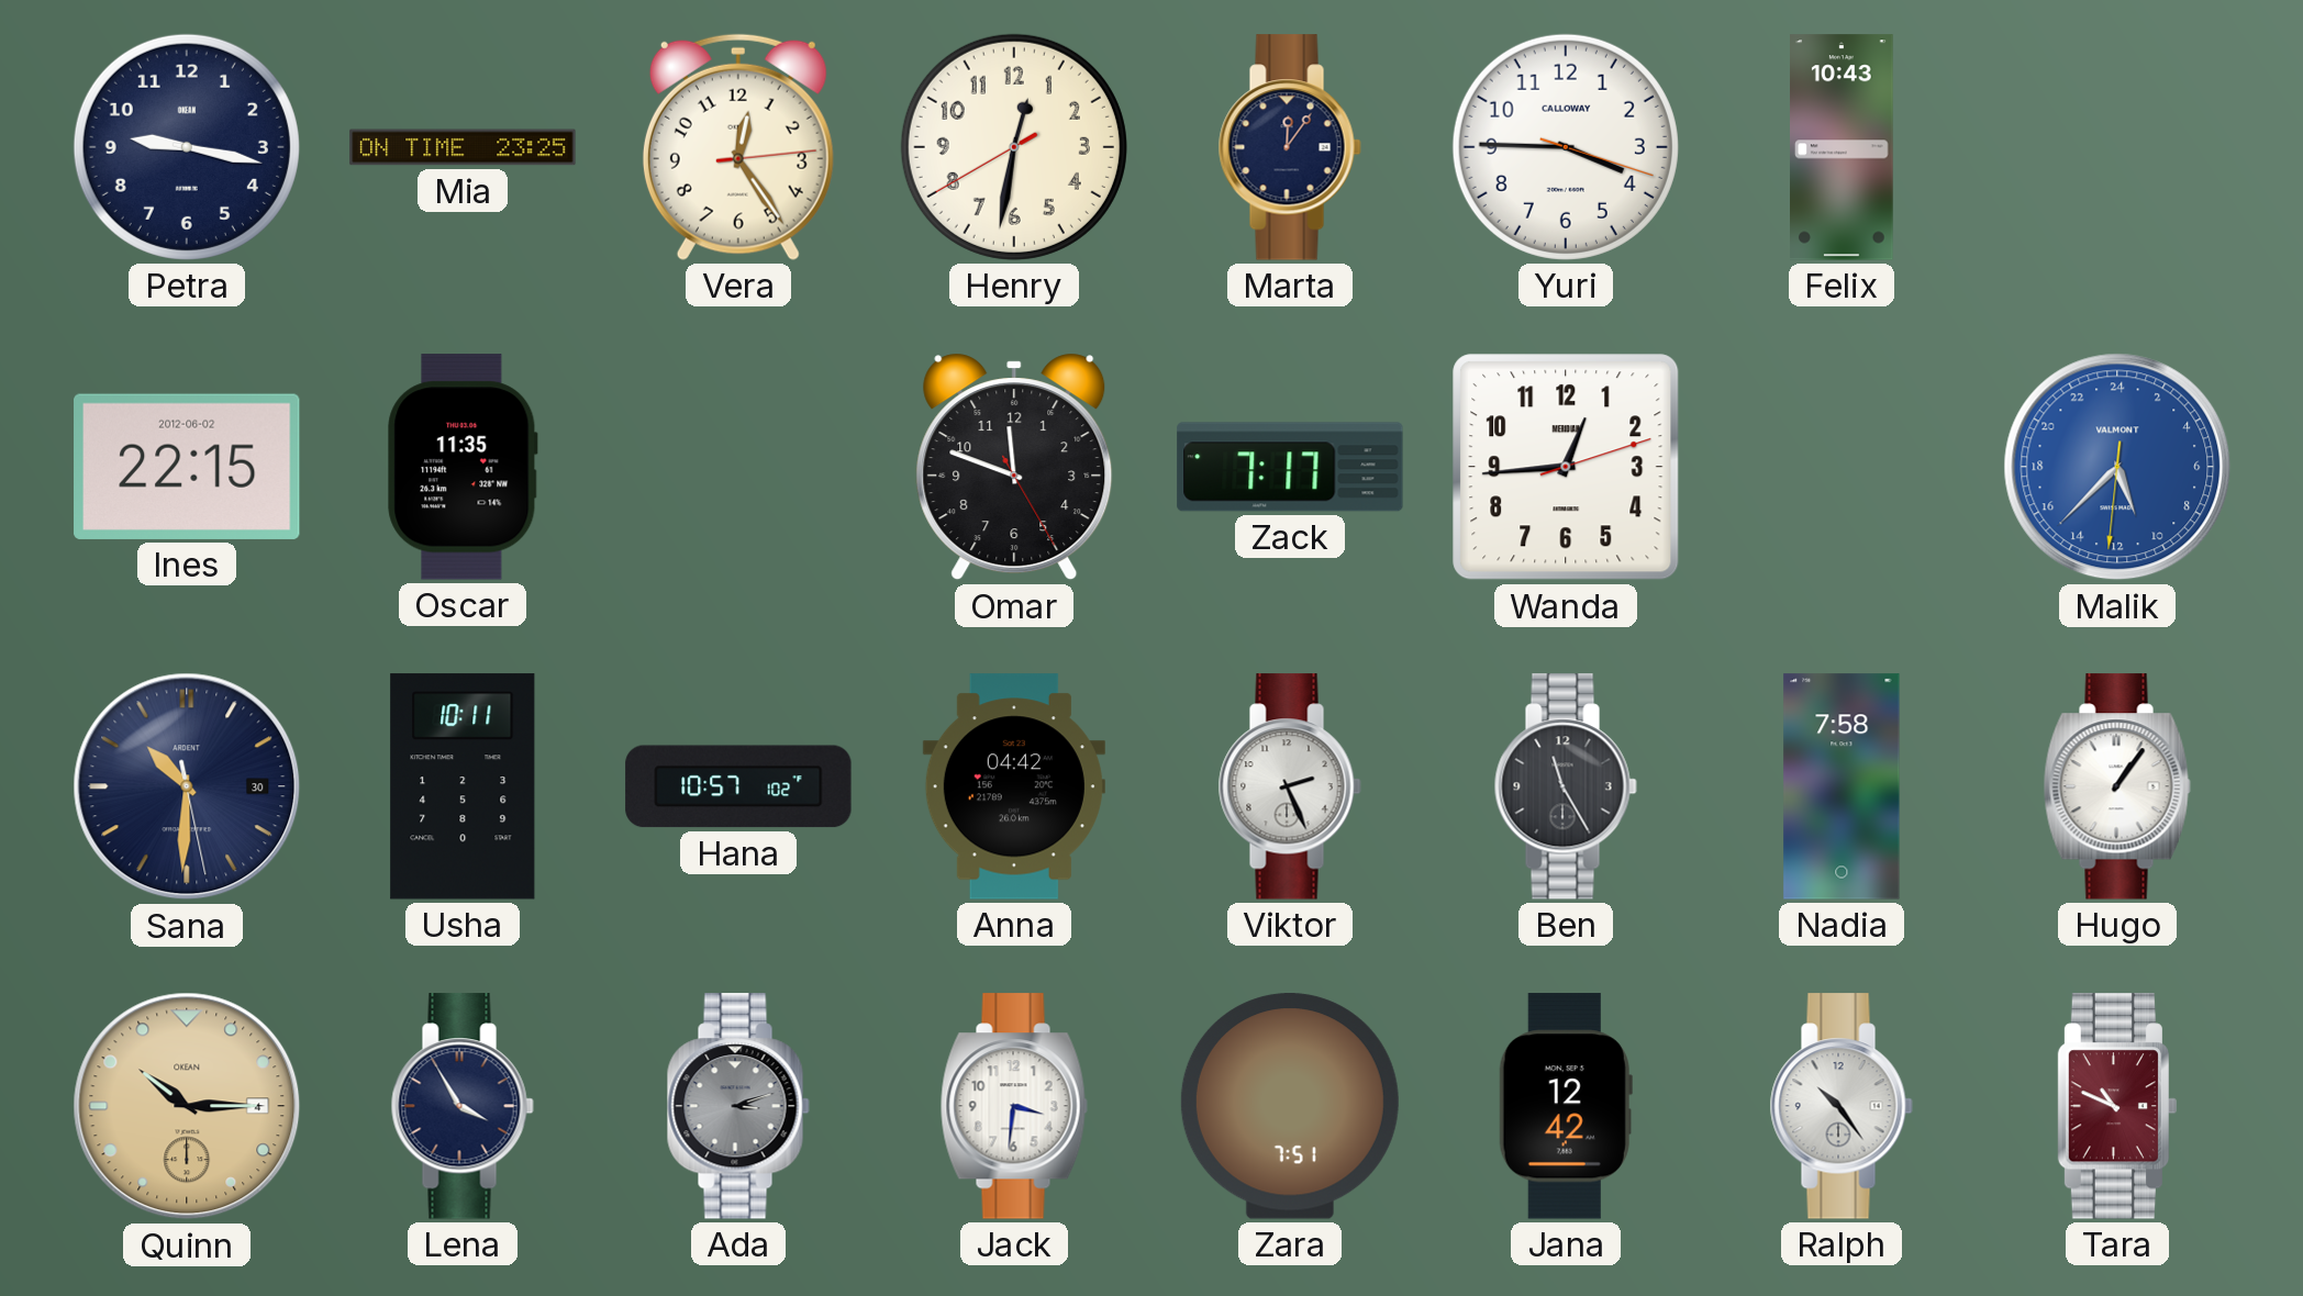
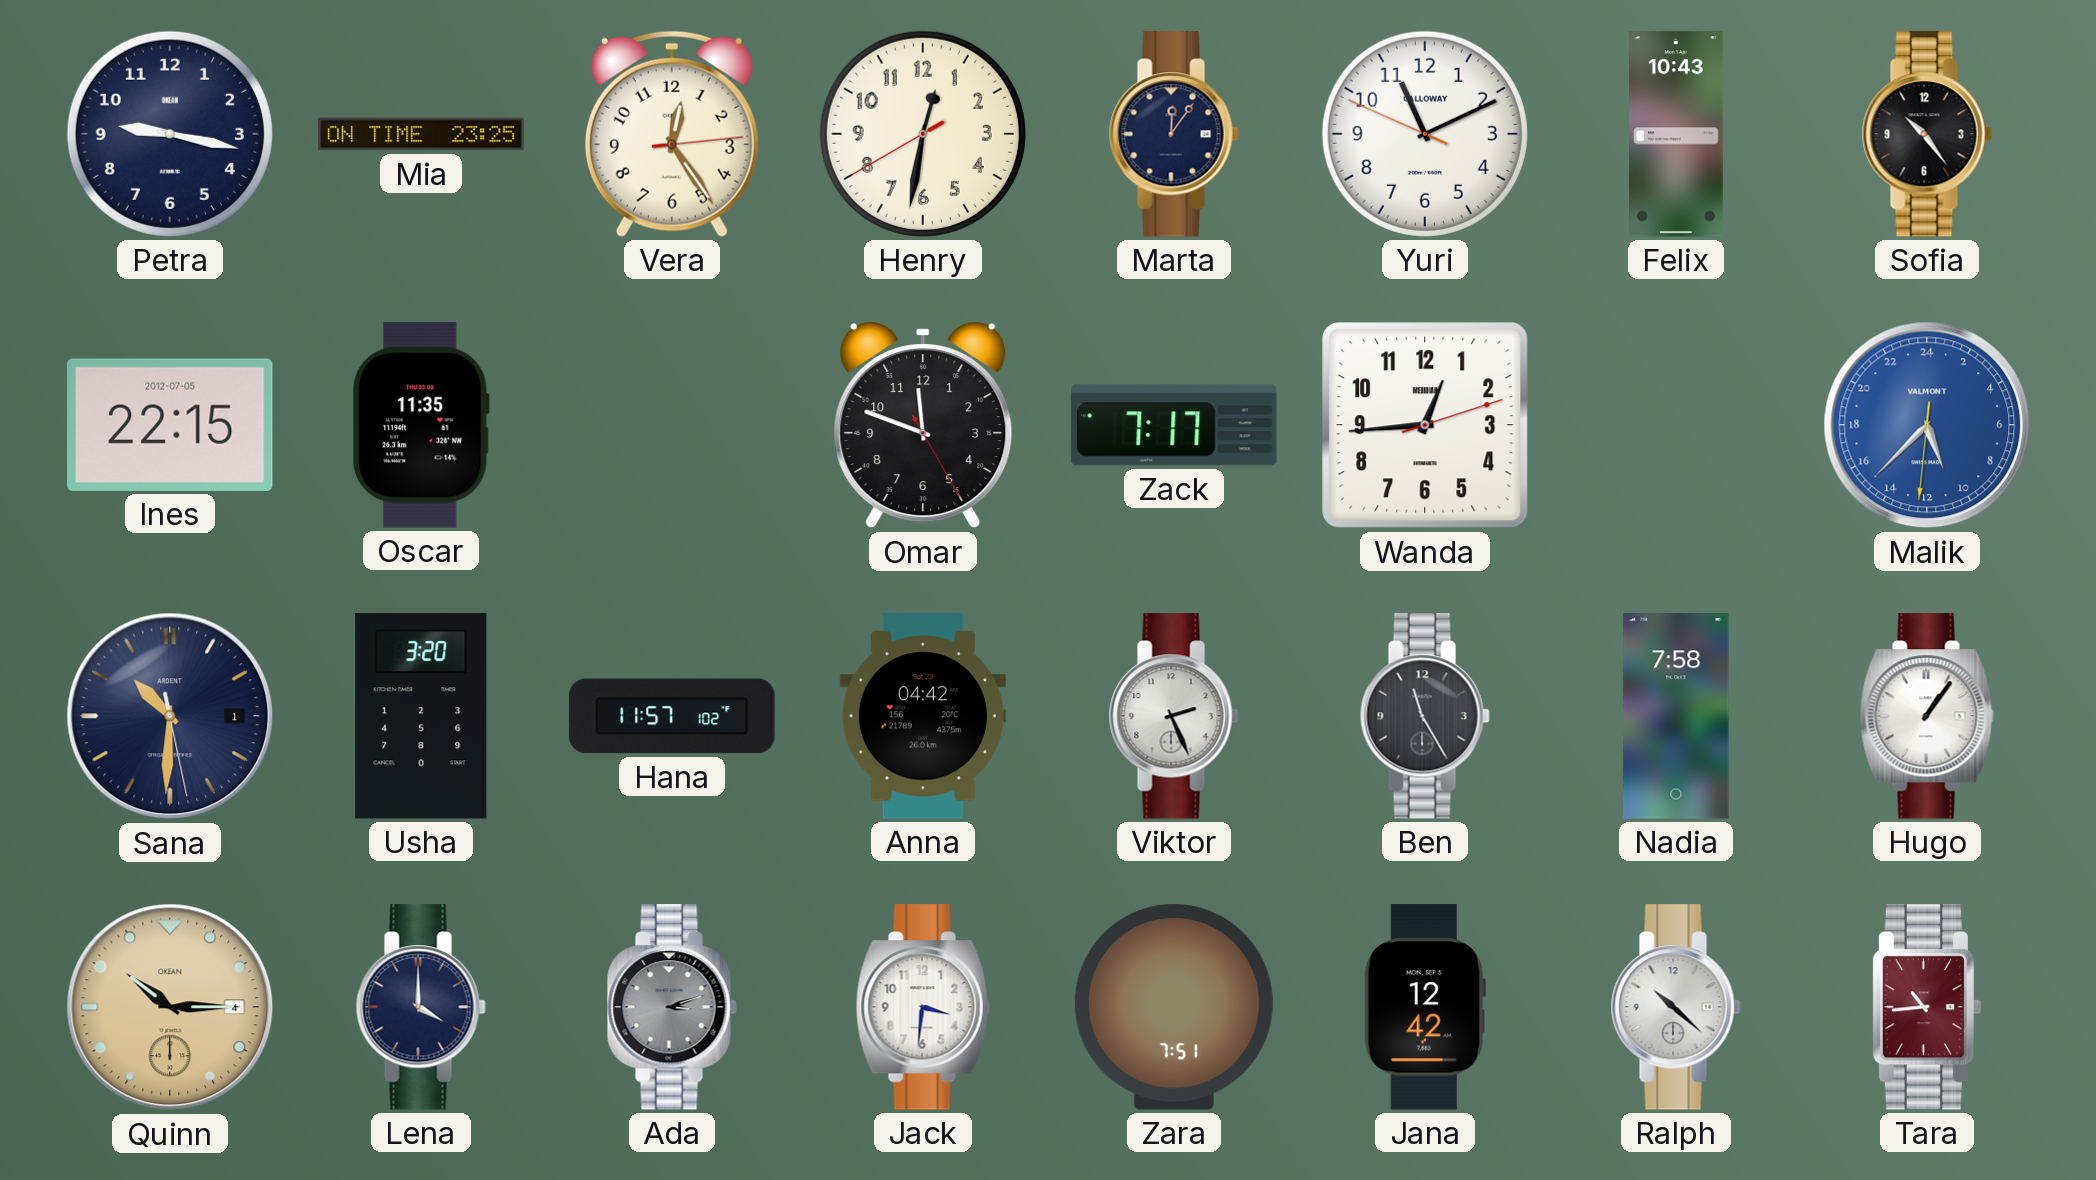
Yuri: 3:45 -> 11:10
Sofia: none -> 10:24
Ines date: 2012-06-02 -> 2012-07-05
Sana date: 30 -> 1
Usha: 10:11 -> 3:20
Hana: 10:57 -> 11:57
Lena: 3:55 -> 4:00
Ralph: 10:24 -> 10:22
Tara: 10:49 -> 10:44
